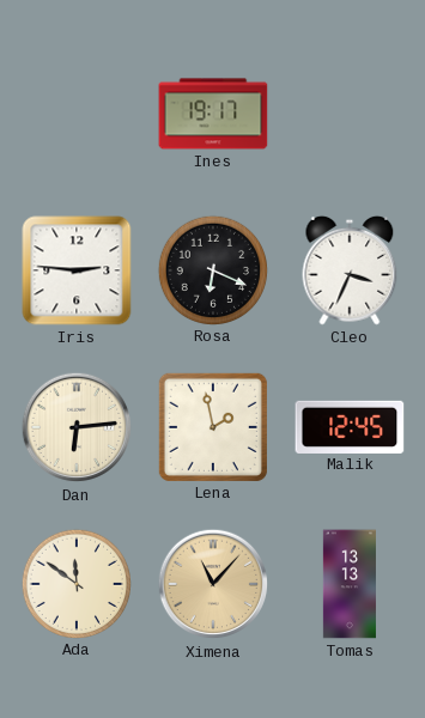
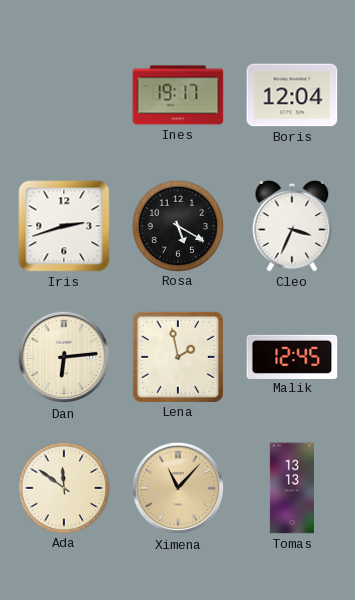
Boris: none -> 12:04
Iris: 2:46 -> 2:42
Rosa: 6:19 -> 5:20
